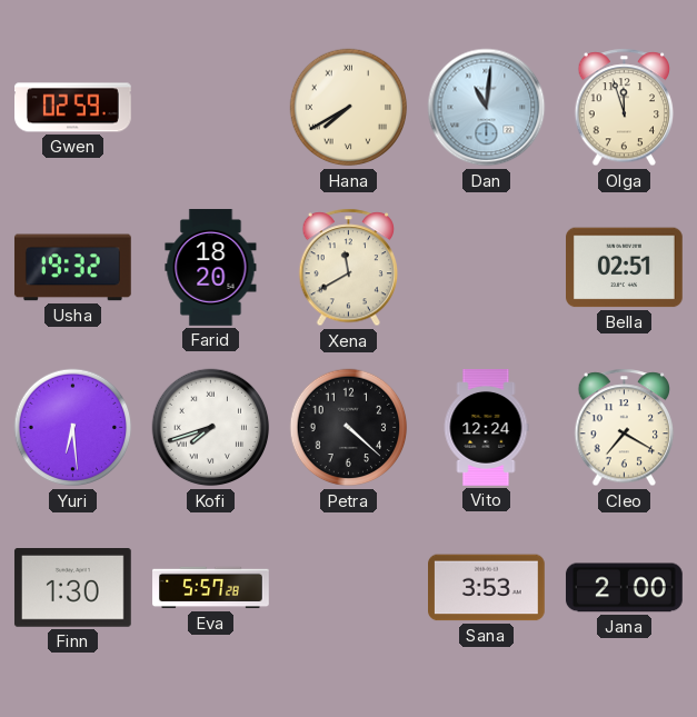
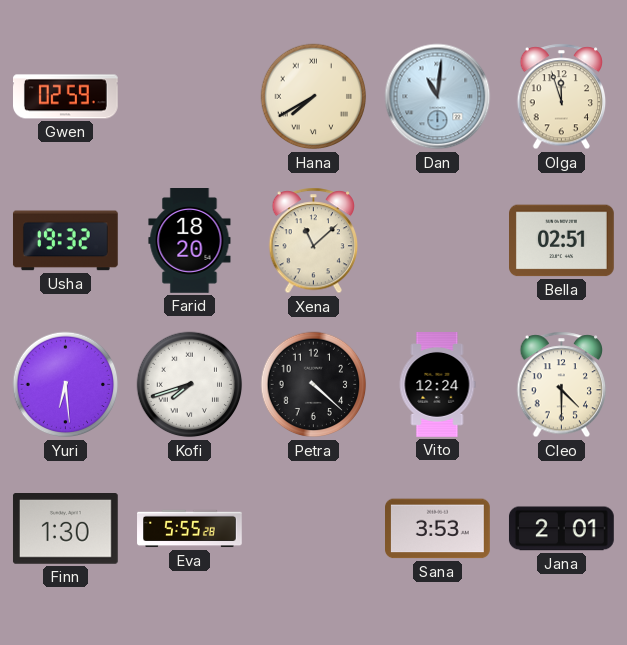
Xena: 11:40 -> 11:08
Cleo: 7:20 -> 4:30
Eva: 5:57 -> 5:55
Jana: 2:00 -> 2:01
